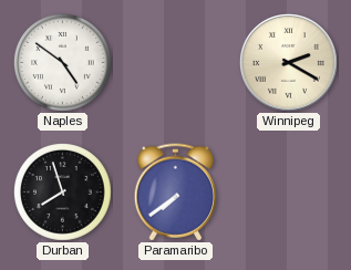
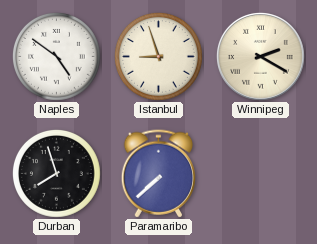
Istanbul: none -> 8:57
Paramaribo: 7:39 -> 7:38
